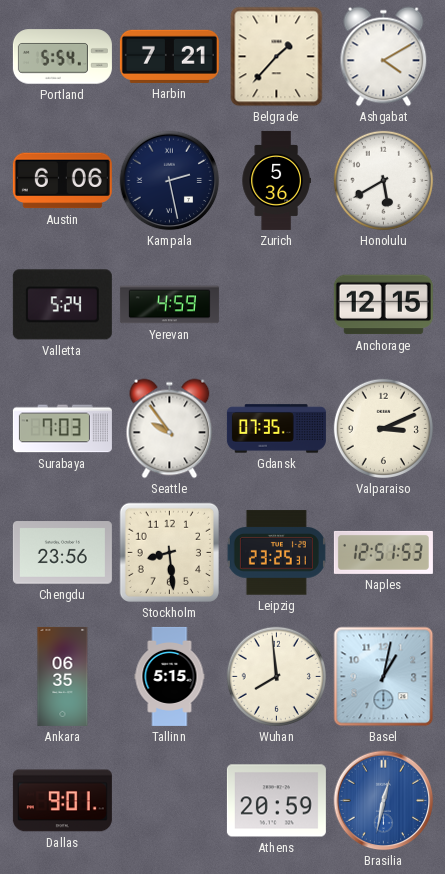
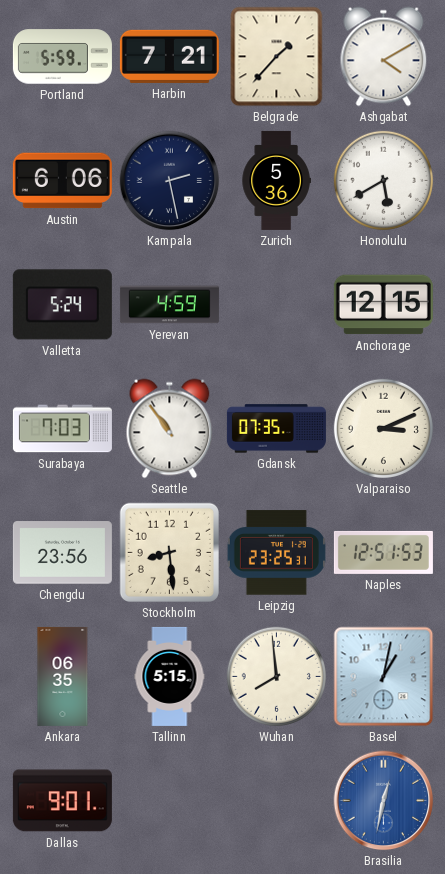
Portland: 5:54 -> 5:59
Seattle: 9:54 -> 10:54
Athens: 20:59 -> none
